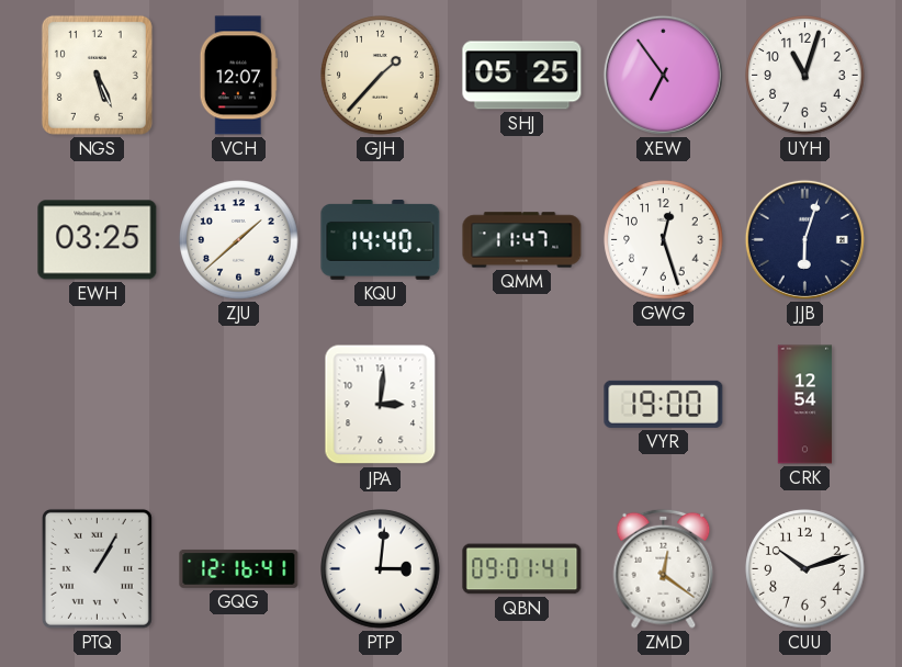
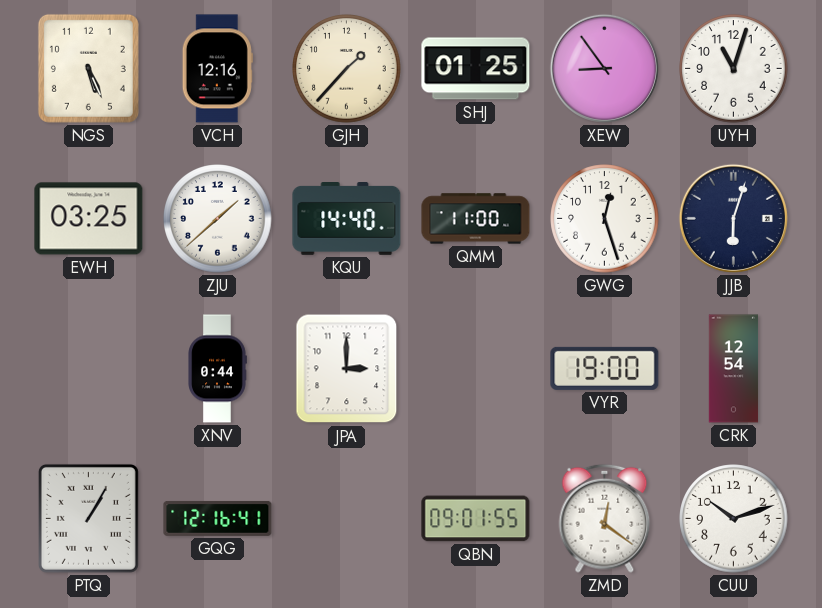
VCH: 12:07 -> 12:16
SHJ: 05:25 -> 01:25
XEW: 6:54 -> 8:54
QMM: 11:47 -> 11:00
XNV: none -> 0:44
JPA: 3:01 -> 3:00
PTP: 3:01 -> none
QBN: 09:01:41 -> 09:01:55
